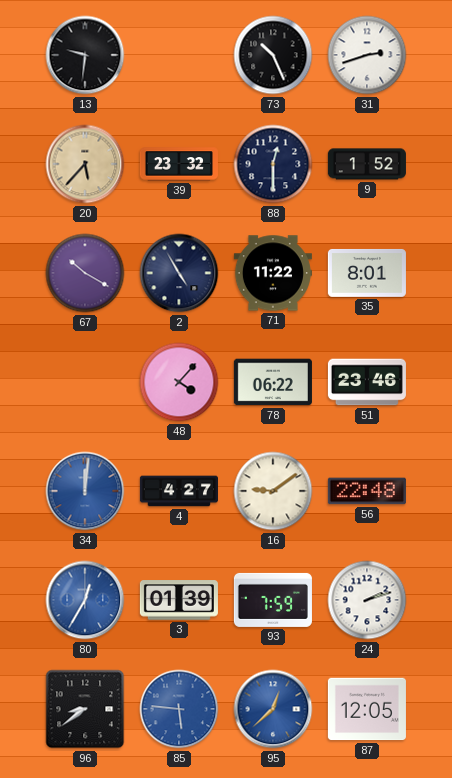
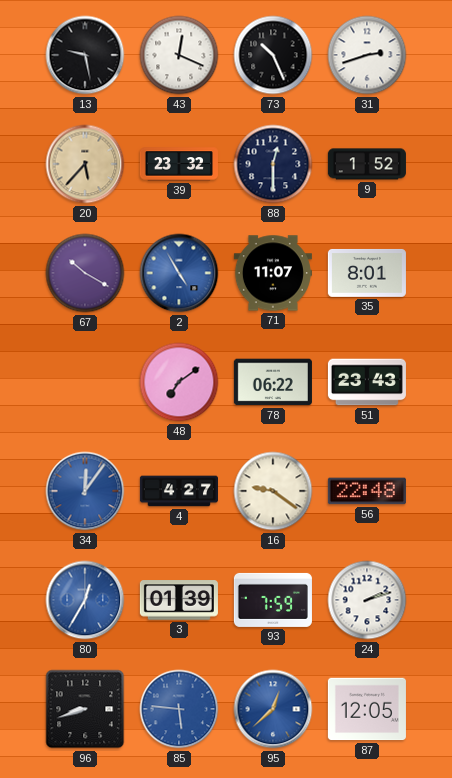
13: 9:31 -> 9:28
43: none -> 12:19
2 dial: navy -> blue
71: 11:22 -> 11:07
48: 4:07 -> 7:09
51: 23:46 -> 23:43
34: 12:01 -> 12:06
16: 9:09 -> 9:21
96: 8:39 -> 8:42
